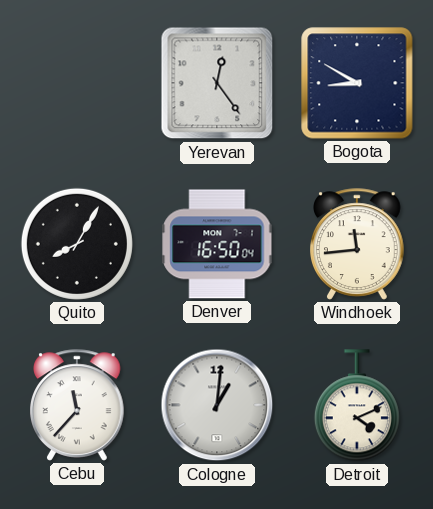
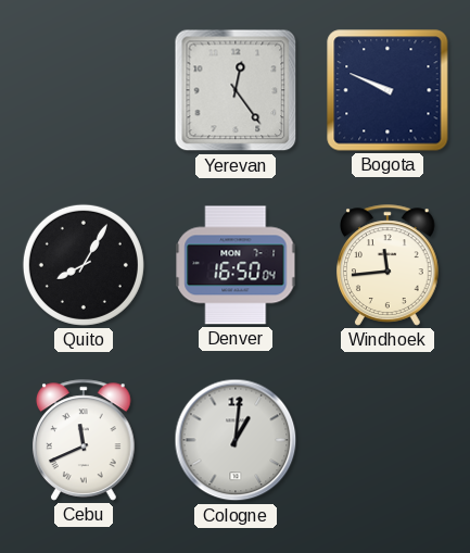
Bogota: 8:50 -> 9:49
Cebu: 11:37 -> 11:41
Detroit: 4:11 -> none
